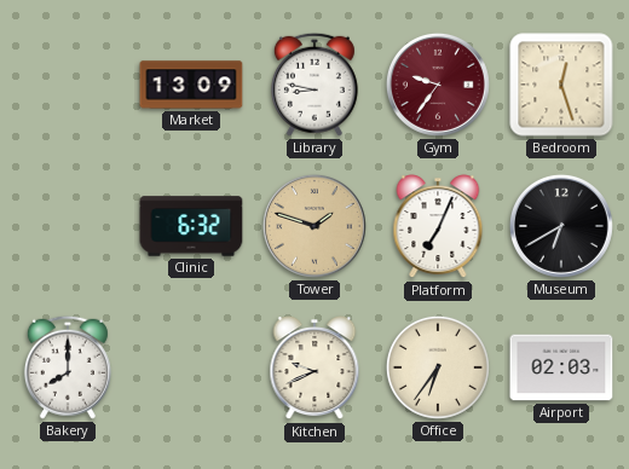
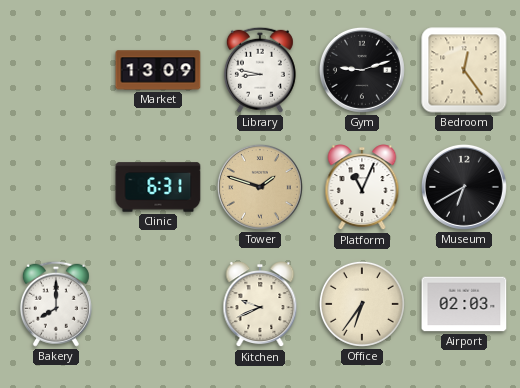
Gym: 9:36 -> 9:12
Gym dial: burgundy -> black
Bedroom: 12:27 -> 12:24
Clinic: 6:32 -> 6:31
Platform: 7:04 -> 11:04
